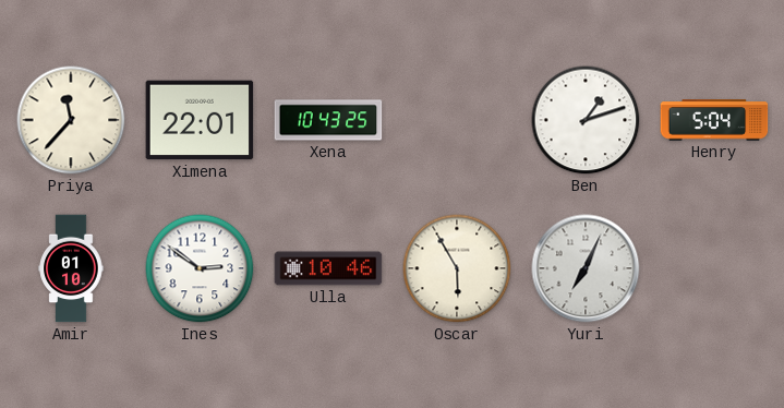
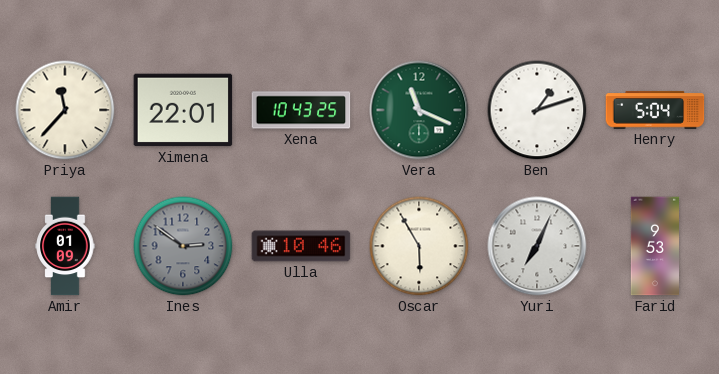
Vera: none -> 11:19
Amir: 01:10 -> 01:09
Ines dial: white -> grey
Farid: none -> 9:53
